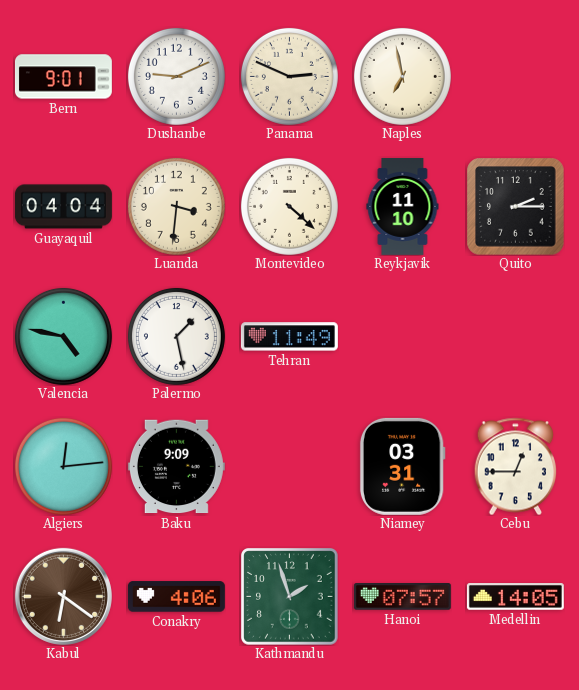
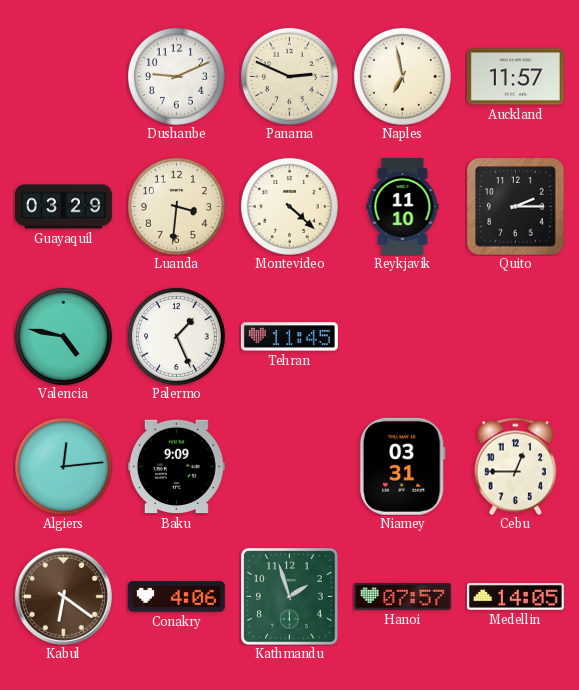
Bern: 9:01 -> none
Auckland: none -> 11:57
Guayaquil: 04:04 -> 03:29
Palermo: 1:28 -> 1:26
Tehran: 11:49 -> 11:45
